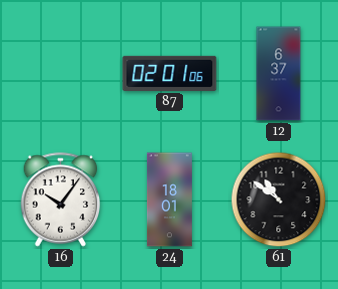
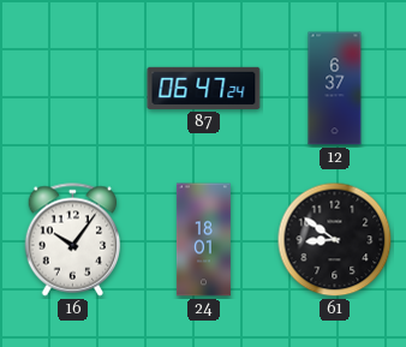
87: 02:01 -> 06:47
61: 10:51 -> 8:51
